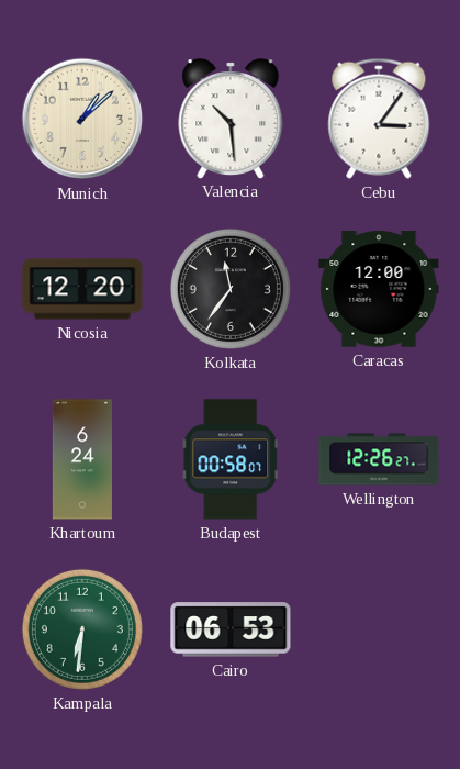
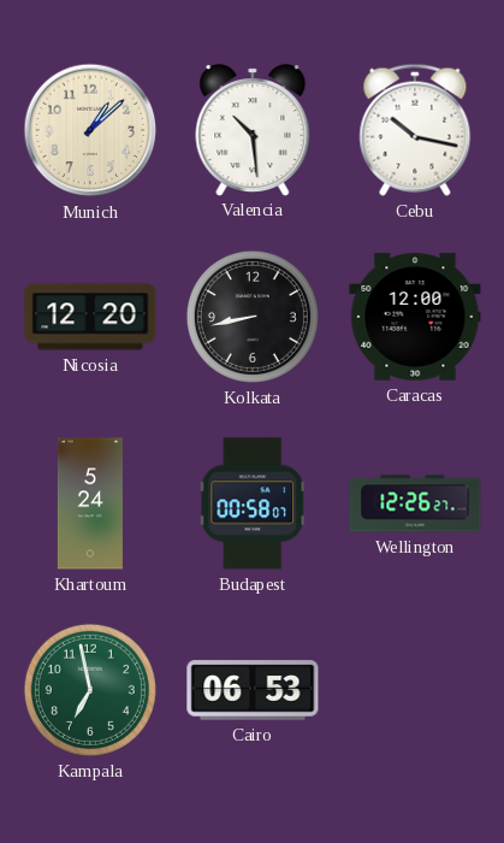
Cebu: 3:06 -> 10:17
Kolkata: 11:36 -> 8:43
Khartoum: 6:24 -> 5:24
Kampala: 6:31 -> 6:58
